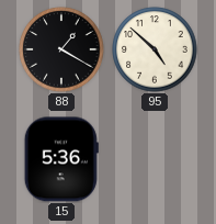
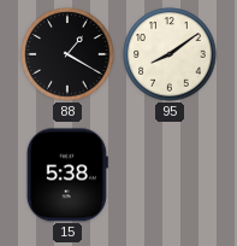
95: 4:52 -> 8:09
15: 5:36 -> 5:38
